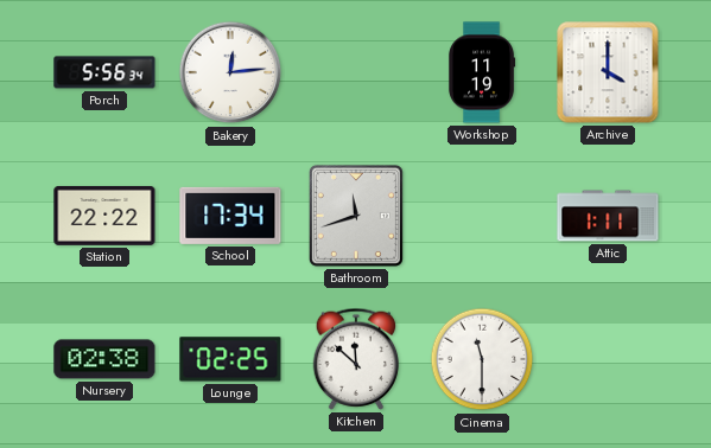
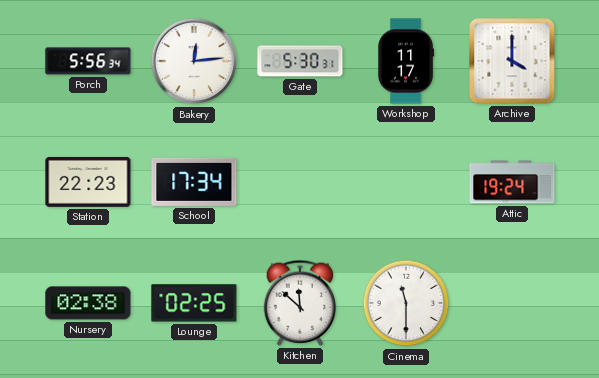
Gate: none -> 5:30
Workshop: 11:19 -> 11:17
Station: 22:22 -> 22:23
Bathroom: 11:42 -> none
Attic: 1:11 -> 19:24
